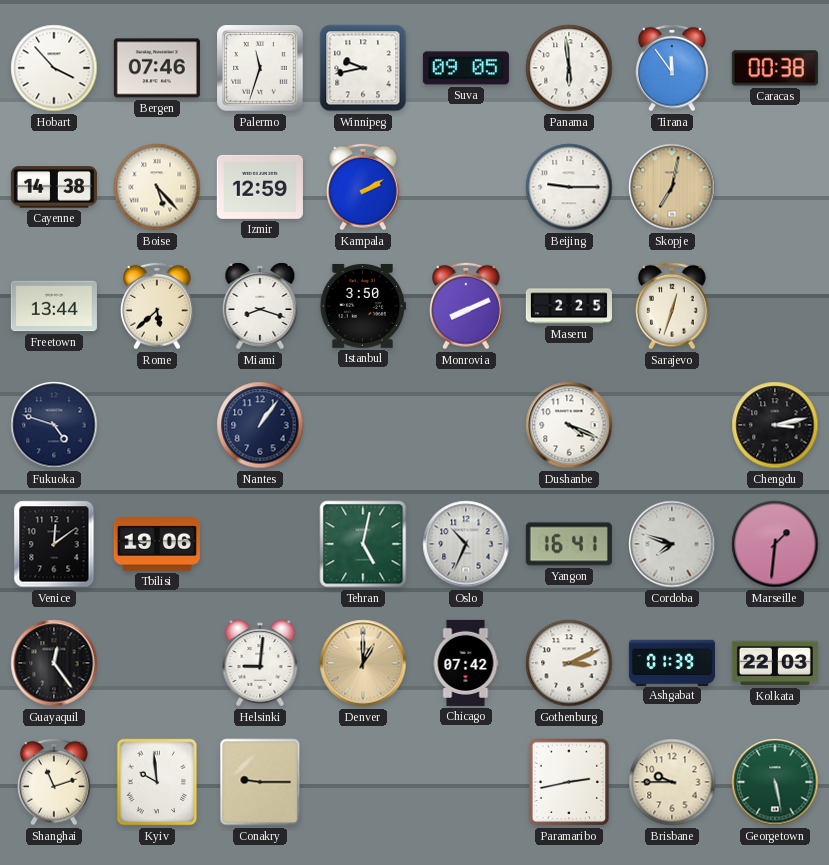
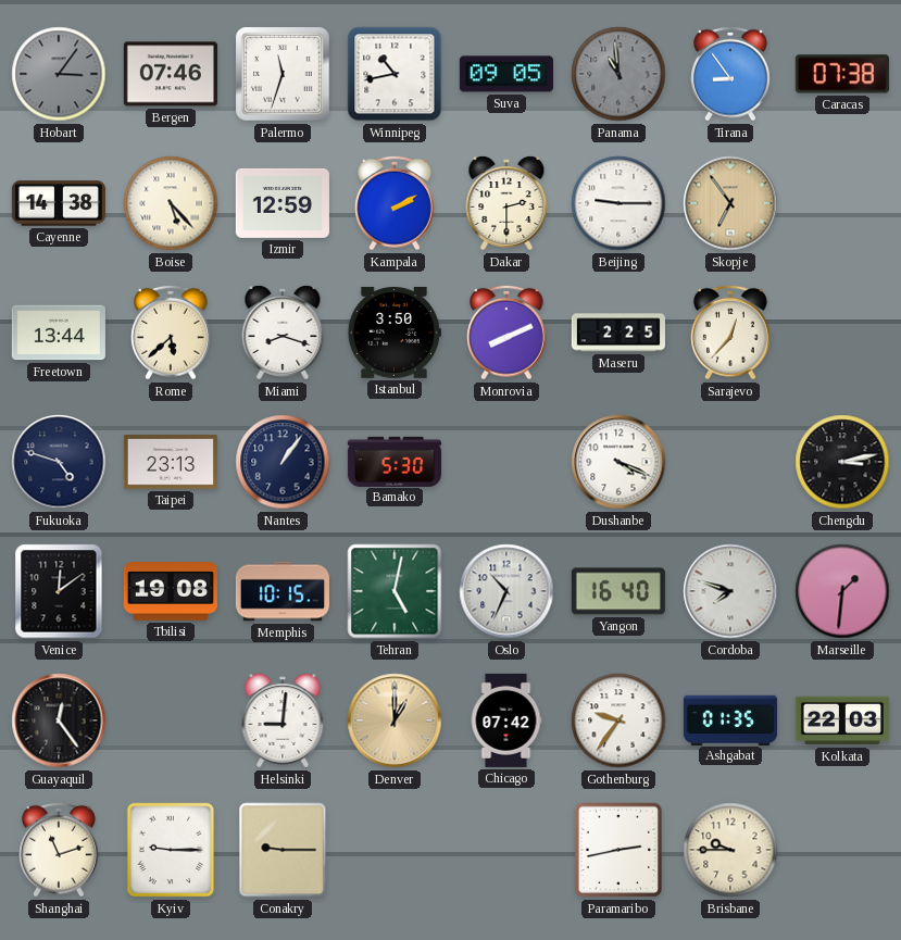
Hobart: 3:53 -> 3:06
Hobart dial: white -> grey
Winnipeg: 9:43 -> 10:43
Panama: 5:59 -> 10:59
Panama dial: white -> grey
Tirana: 11:54 -> 8:54
Caracas: 00:38 -> 07:38
Dakar: none -> 2:30
Skopje: 7:02 -> 6:54
Sarajevo: 12:33 -> 12:37
Taipei: none -> 23:13
Bamako: none -> 5:30
Tbilisi: 19:06 -> 19:08
Memphis: none -> 10:15
Yangon: 16:41 -> 16:40
Gothenburg: 3:11 -> 9:36
Ashgabat: 01:39 -> 01:35
Kyiv: 9:59 -> 9:15
Georgetown: 5:28 -> none
